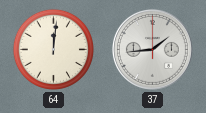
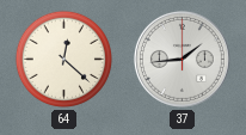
64: 12:01 -> 12:22
